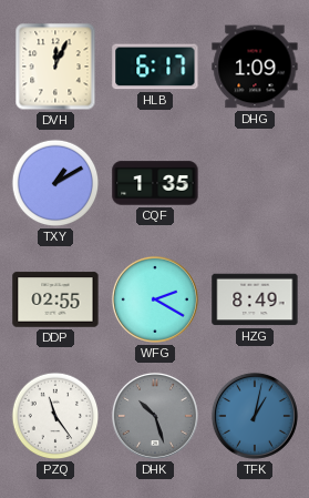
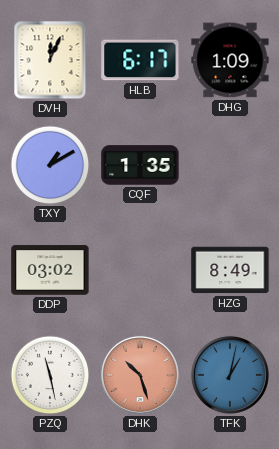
DDP: 02:55 -> 03:02
WFG: 2:20 -> none
PZQ: 11:24 -> 11:28
DHK dial: grey -> salmon
